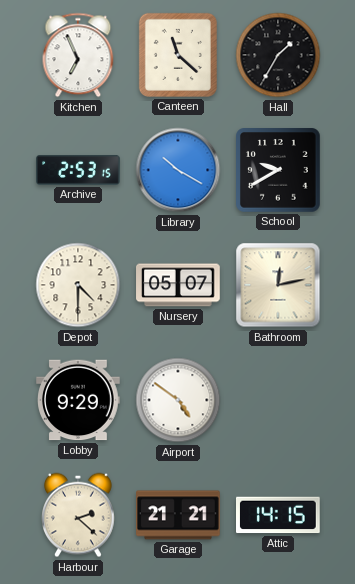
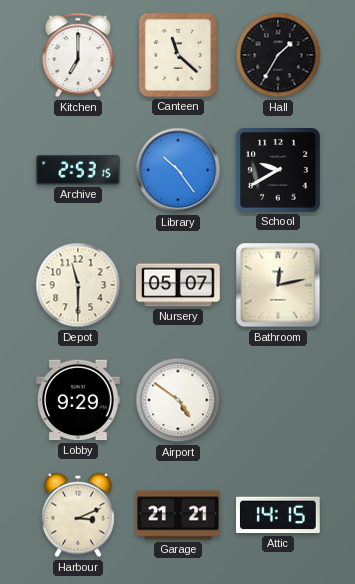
Kitchen: 6:56 -> 7:00
Library: 10:20 -> 10:24
Depot: 4:30 -> 11:30
Harbour: 2:22 -> 3:11
